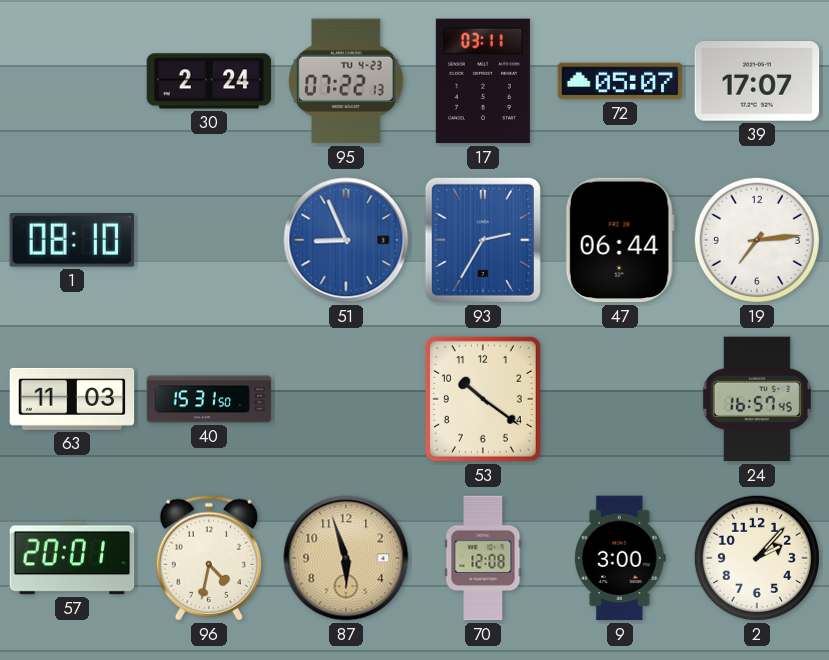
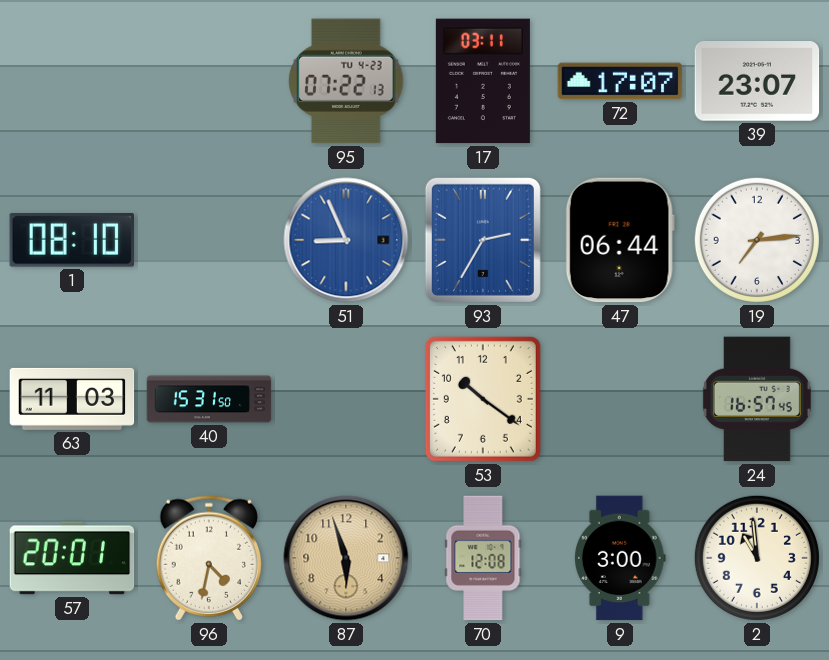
30: 2:24 -> none
72: 05:07 -> 17:07
39: 17:07 -> 23:07
2: 2:07 -> 10:59
